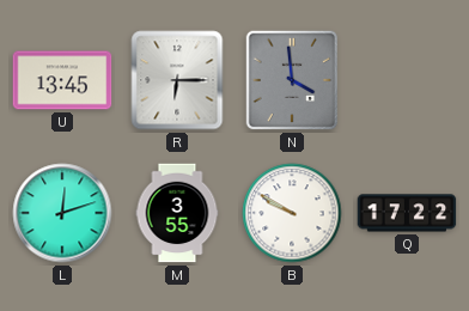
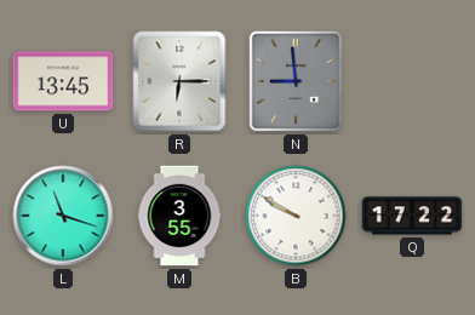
N: 3:59 -> 8:59
L: 12:12 -> 11:18
